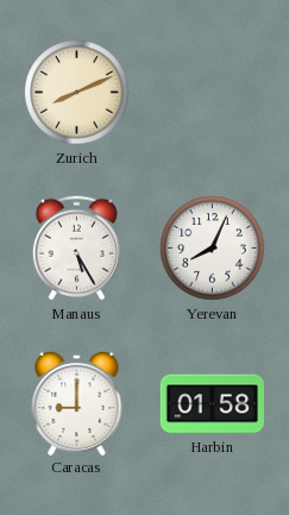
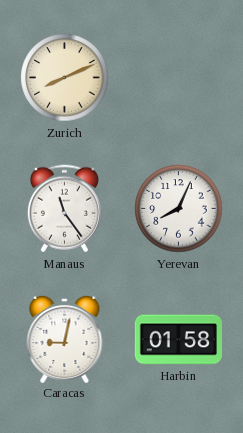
Manaus: 5:25 -> 11:24
Caracas: 9:00 -> 9:02
